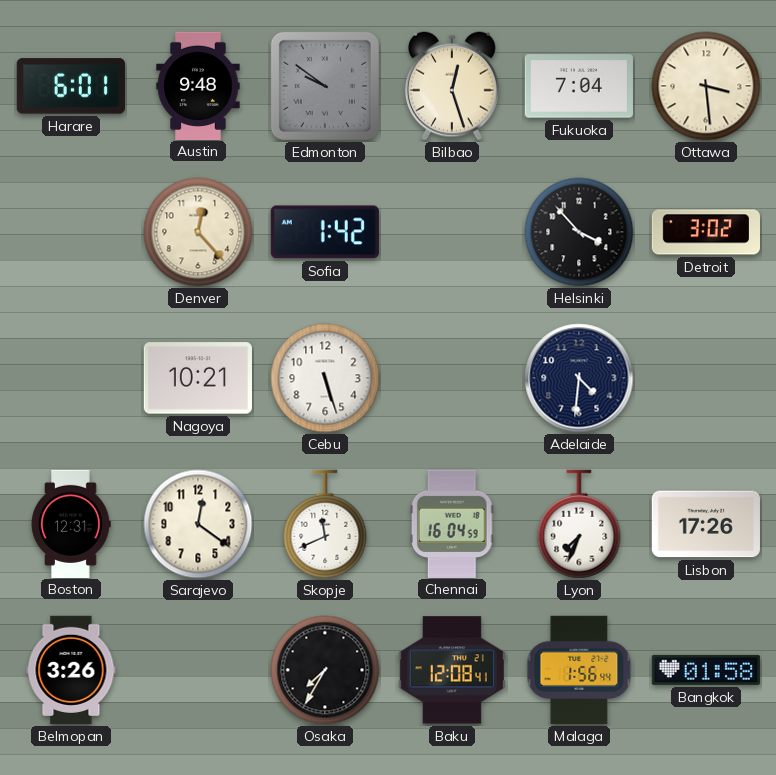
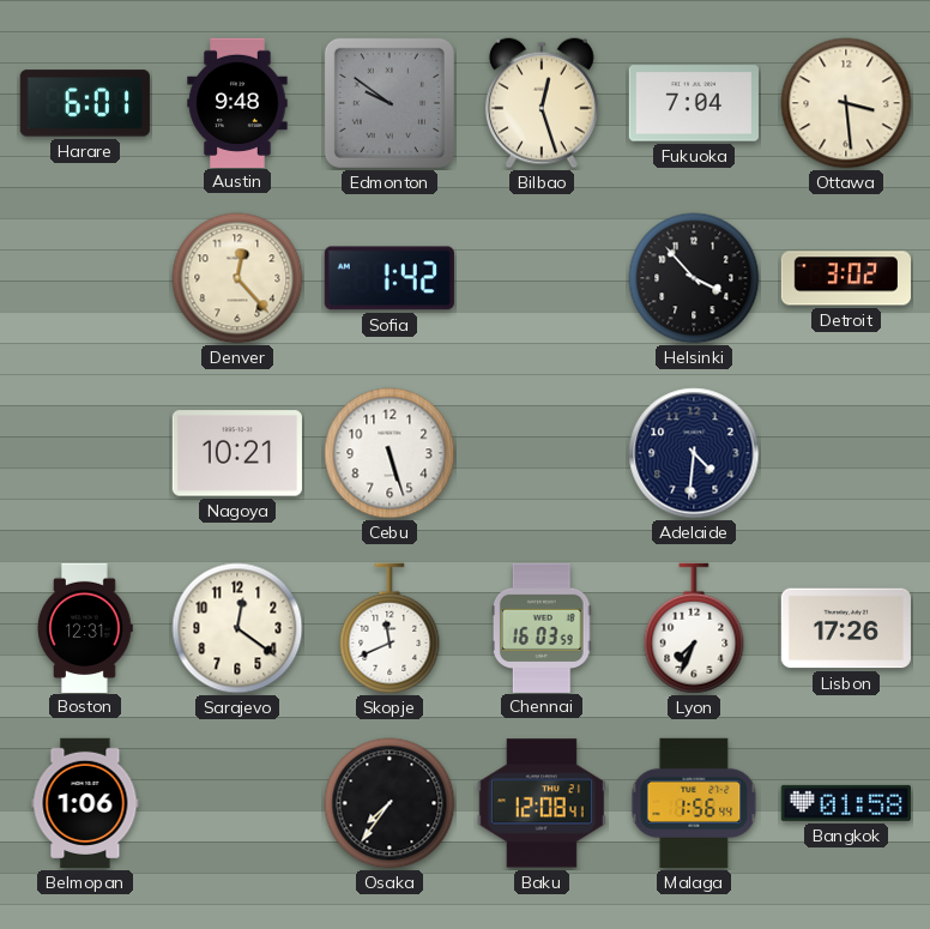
Chennai: 16:04 -> 16:03
Belmopan: 3:26 -> 1:06
Osaka: 7:35 -> 7:36
